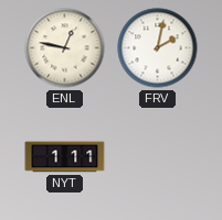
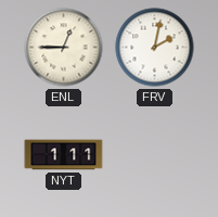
ENL: 12:47 -> 12:45
